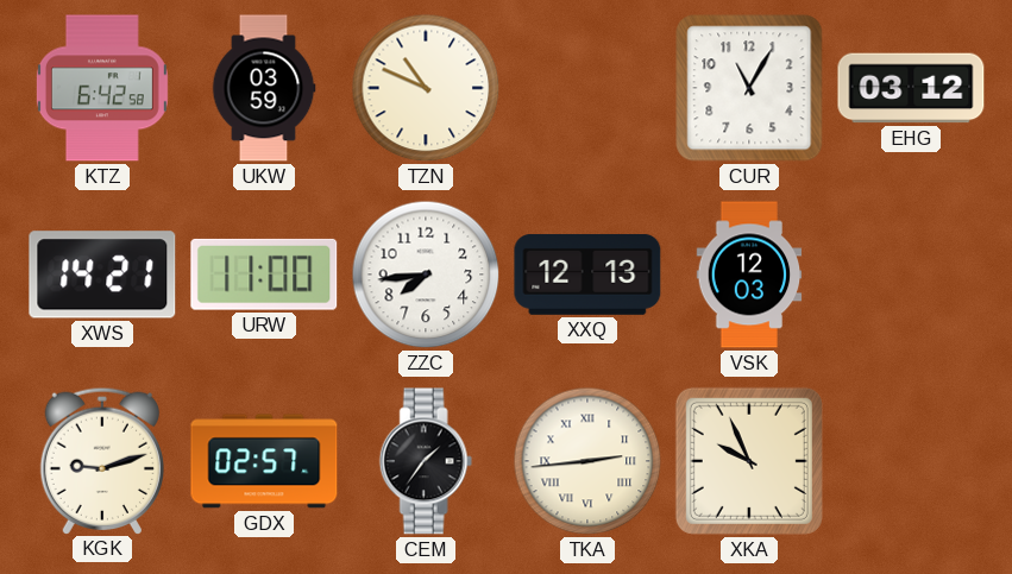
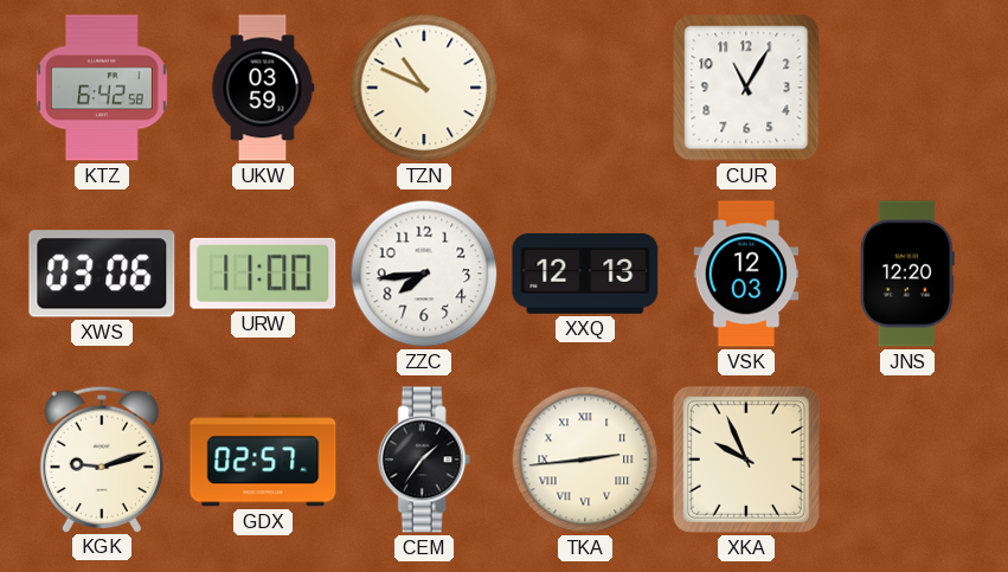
EHG: 03:12 -> none
XWS: 14:21 -> 03:06
JNS: none -> 12:20
